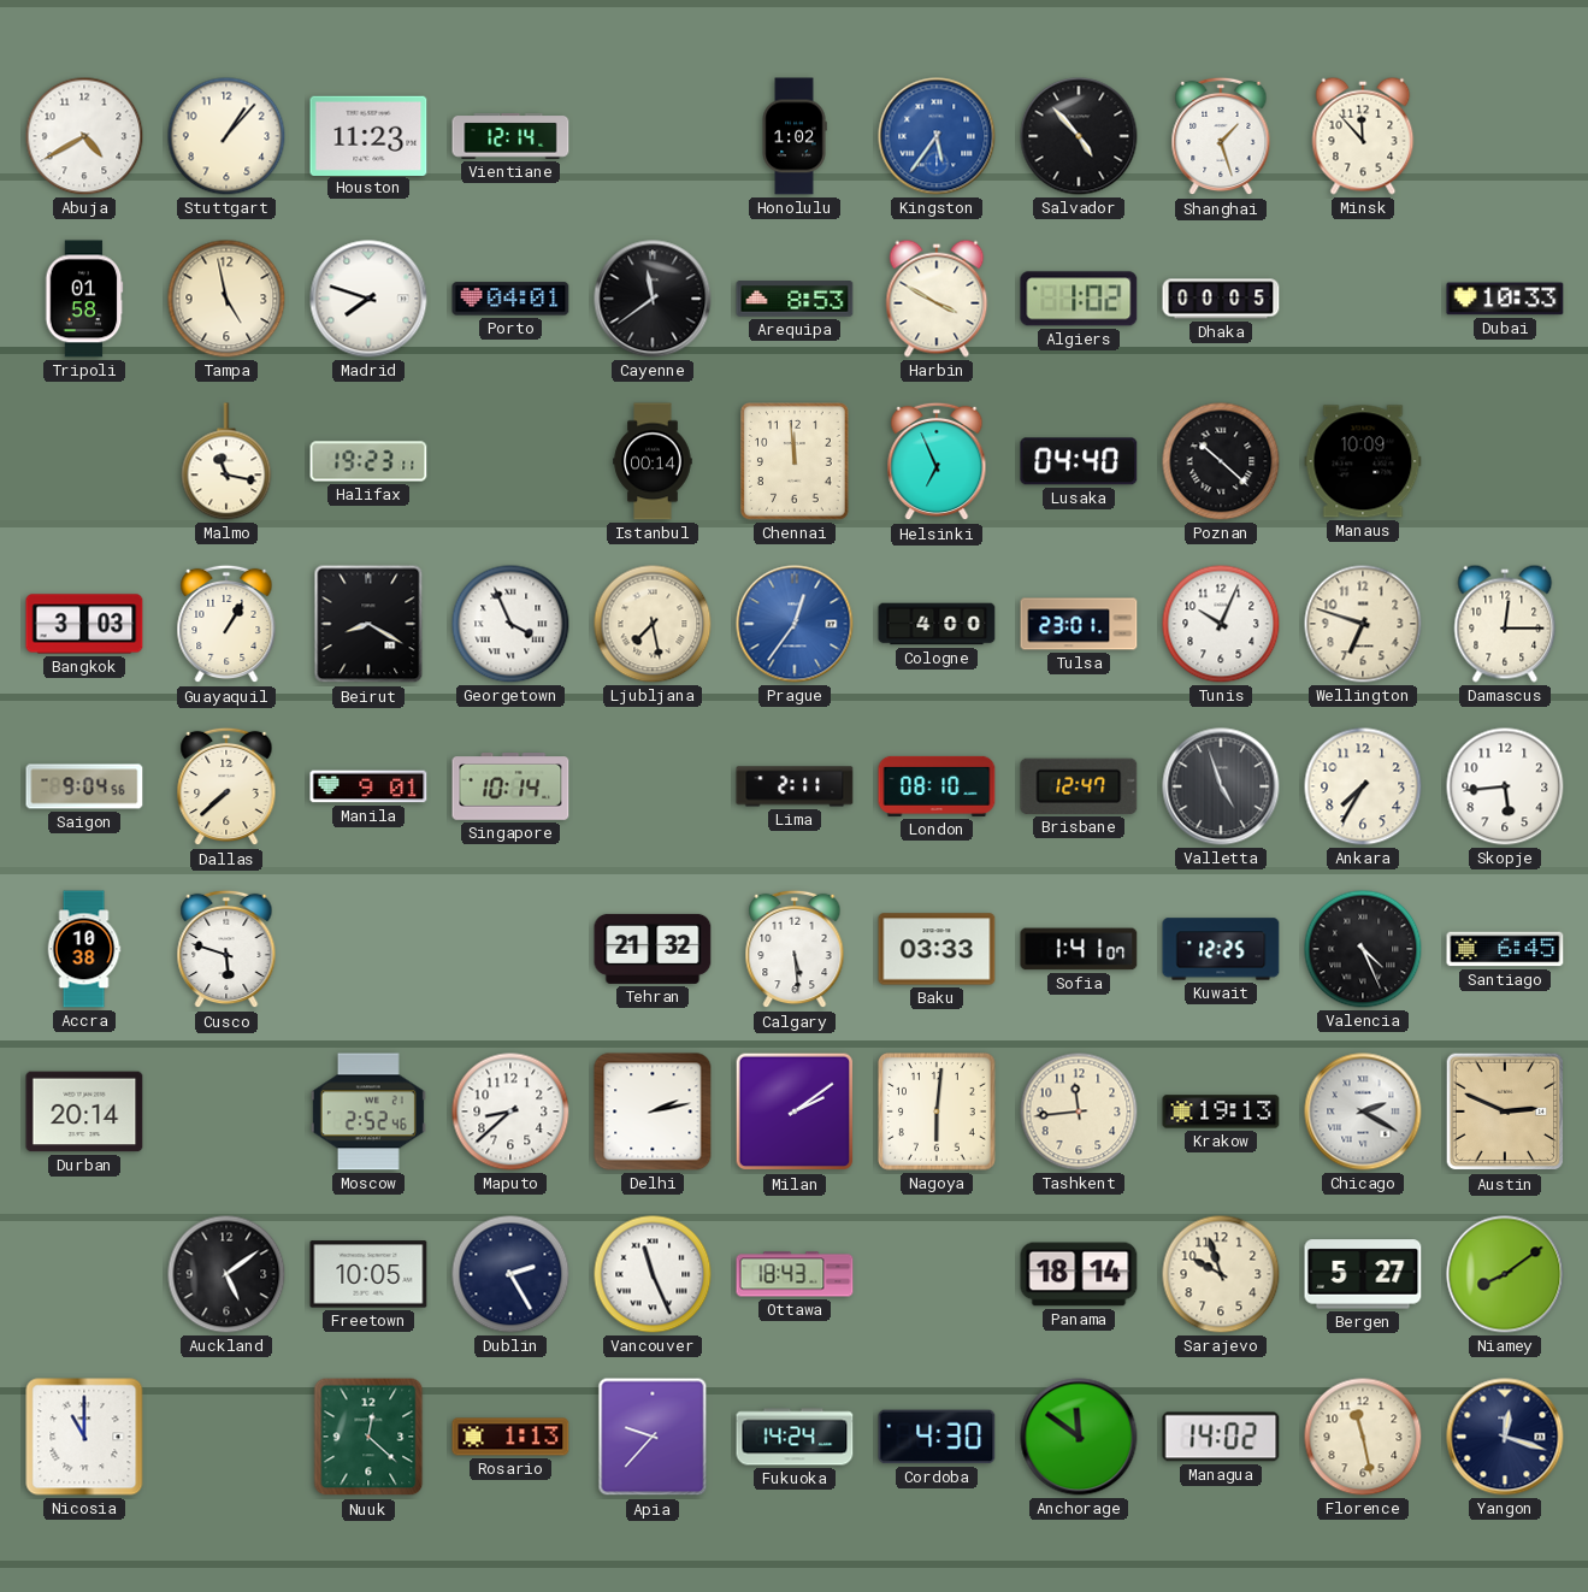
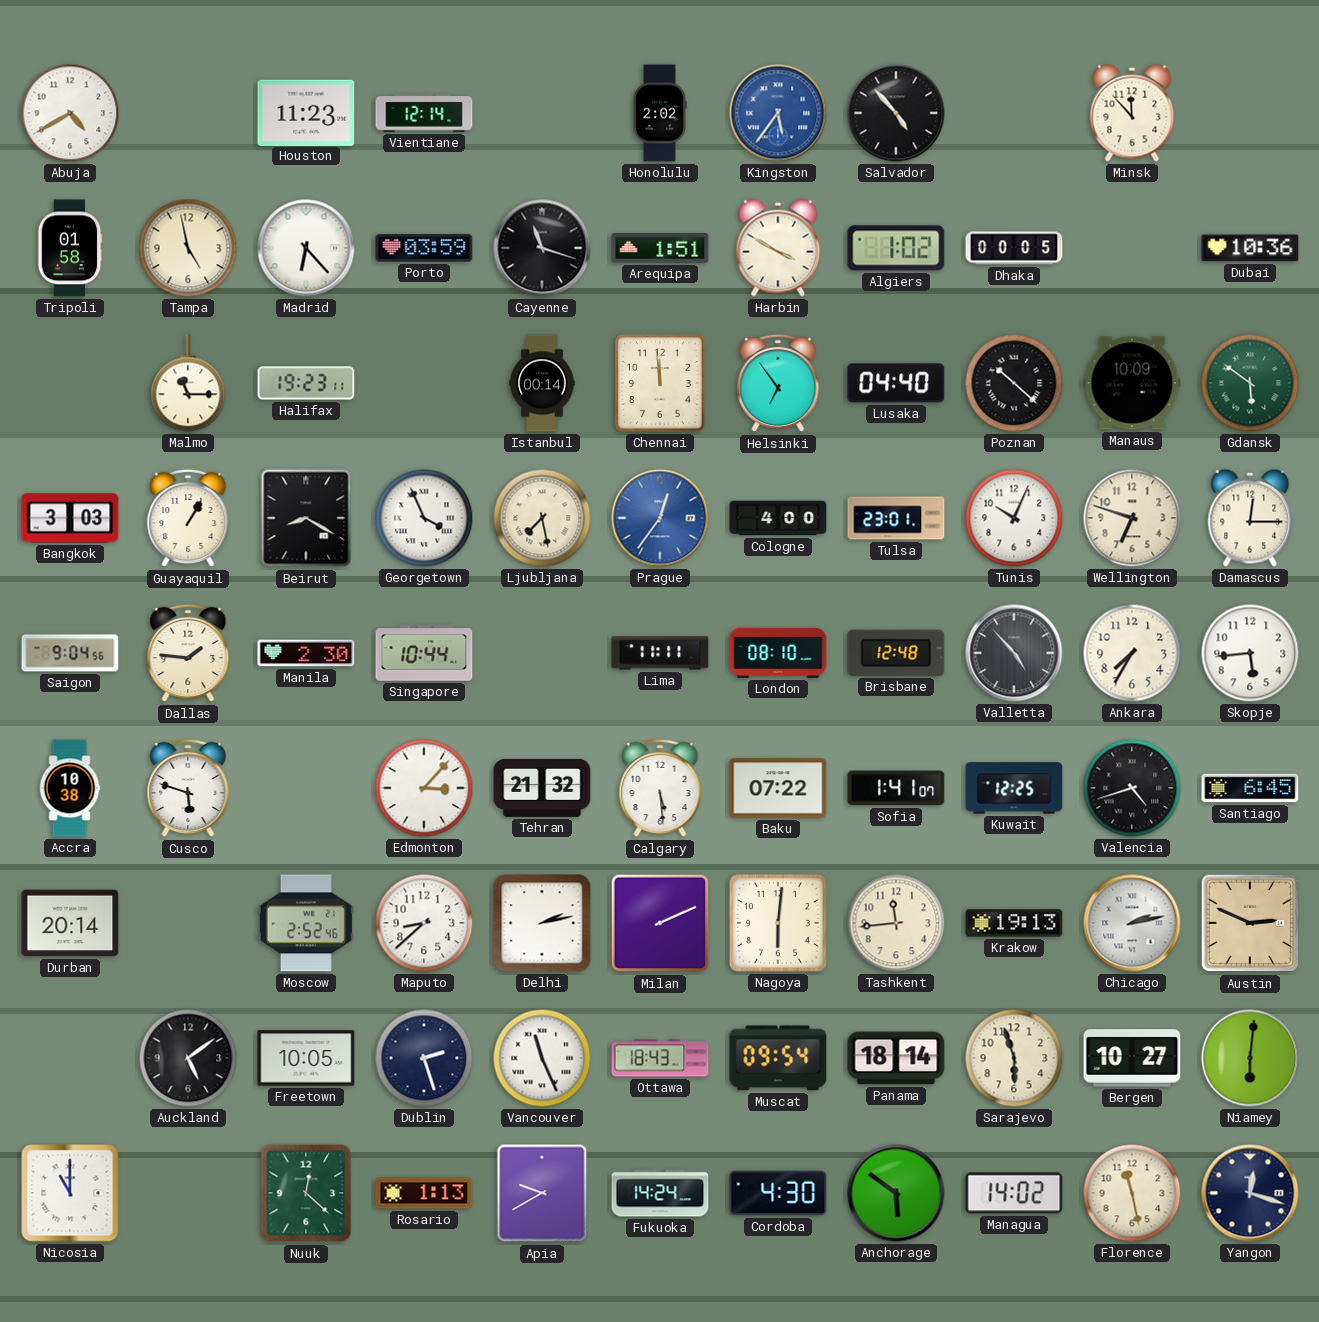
Stuttgart: 1:07 -> none
Honolulu: 1:02 -> 2:02
Shanghai: 1:27 -> none
Madrid: 7:48 -> 6:23
Porto: 04:01 -> 03:59
Cayenne: 11:39 -> 11:18
Arequipa: 8:53 -> 1:51
Dubai: 10:33 -> 10:36
Malmo: 11:17 -> 11:15
Helsinki: 6:56 -> 6:54
Gdansk: none -> 5:51
Dallas: 7:38 -> 1:46
Manila: 9:01 -> 2:30
Singapore: 10:14 -> 10:44
Lima: 2:11 -> 11:11
Brisbane: 12:47 -> 12:48
Valletta: 4:57 -> 4:53
Edmonton: none -> 3:07
Baku: 03:33 -> 07:22
Valencia: 4:26 -> 4:42
Milan: 2:09 -> 2:11
Chicago: 2:20 -> 2:13
Dublin: 2:25 -> 2:27
Muscat: none -> 09:54
Sarajevo: 9:57 -> 5:57
Bergen: 5:27 -> 10:27
Niamey: 8:09 -> 6:01
Apia: 9:37 -> 9:40
Anchorage: 11:51 -> 5:51
